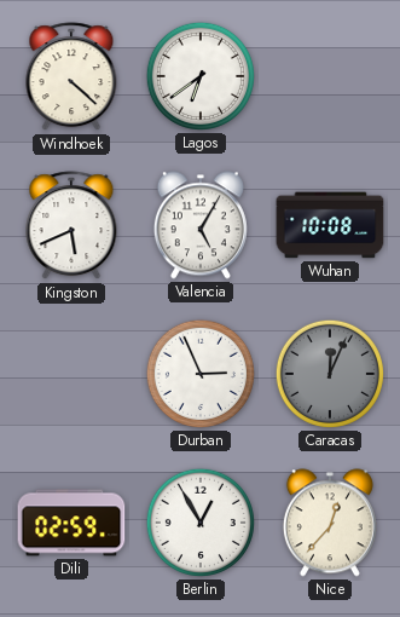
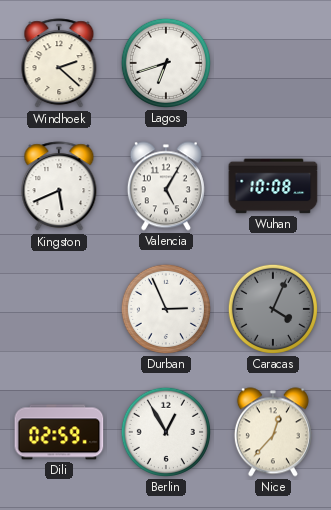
Windhoek: 4:22 -> 2:22
Lagos: 6:39 -> 6:42
Caracas: 12:04 -> 4:04
